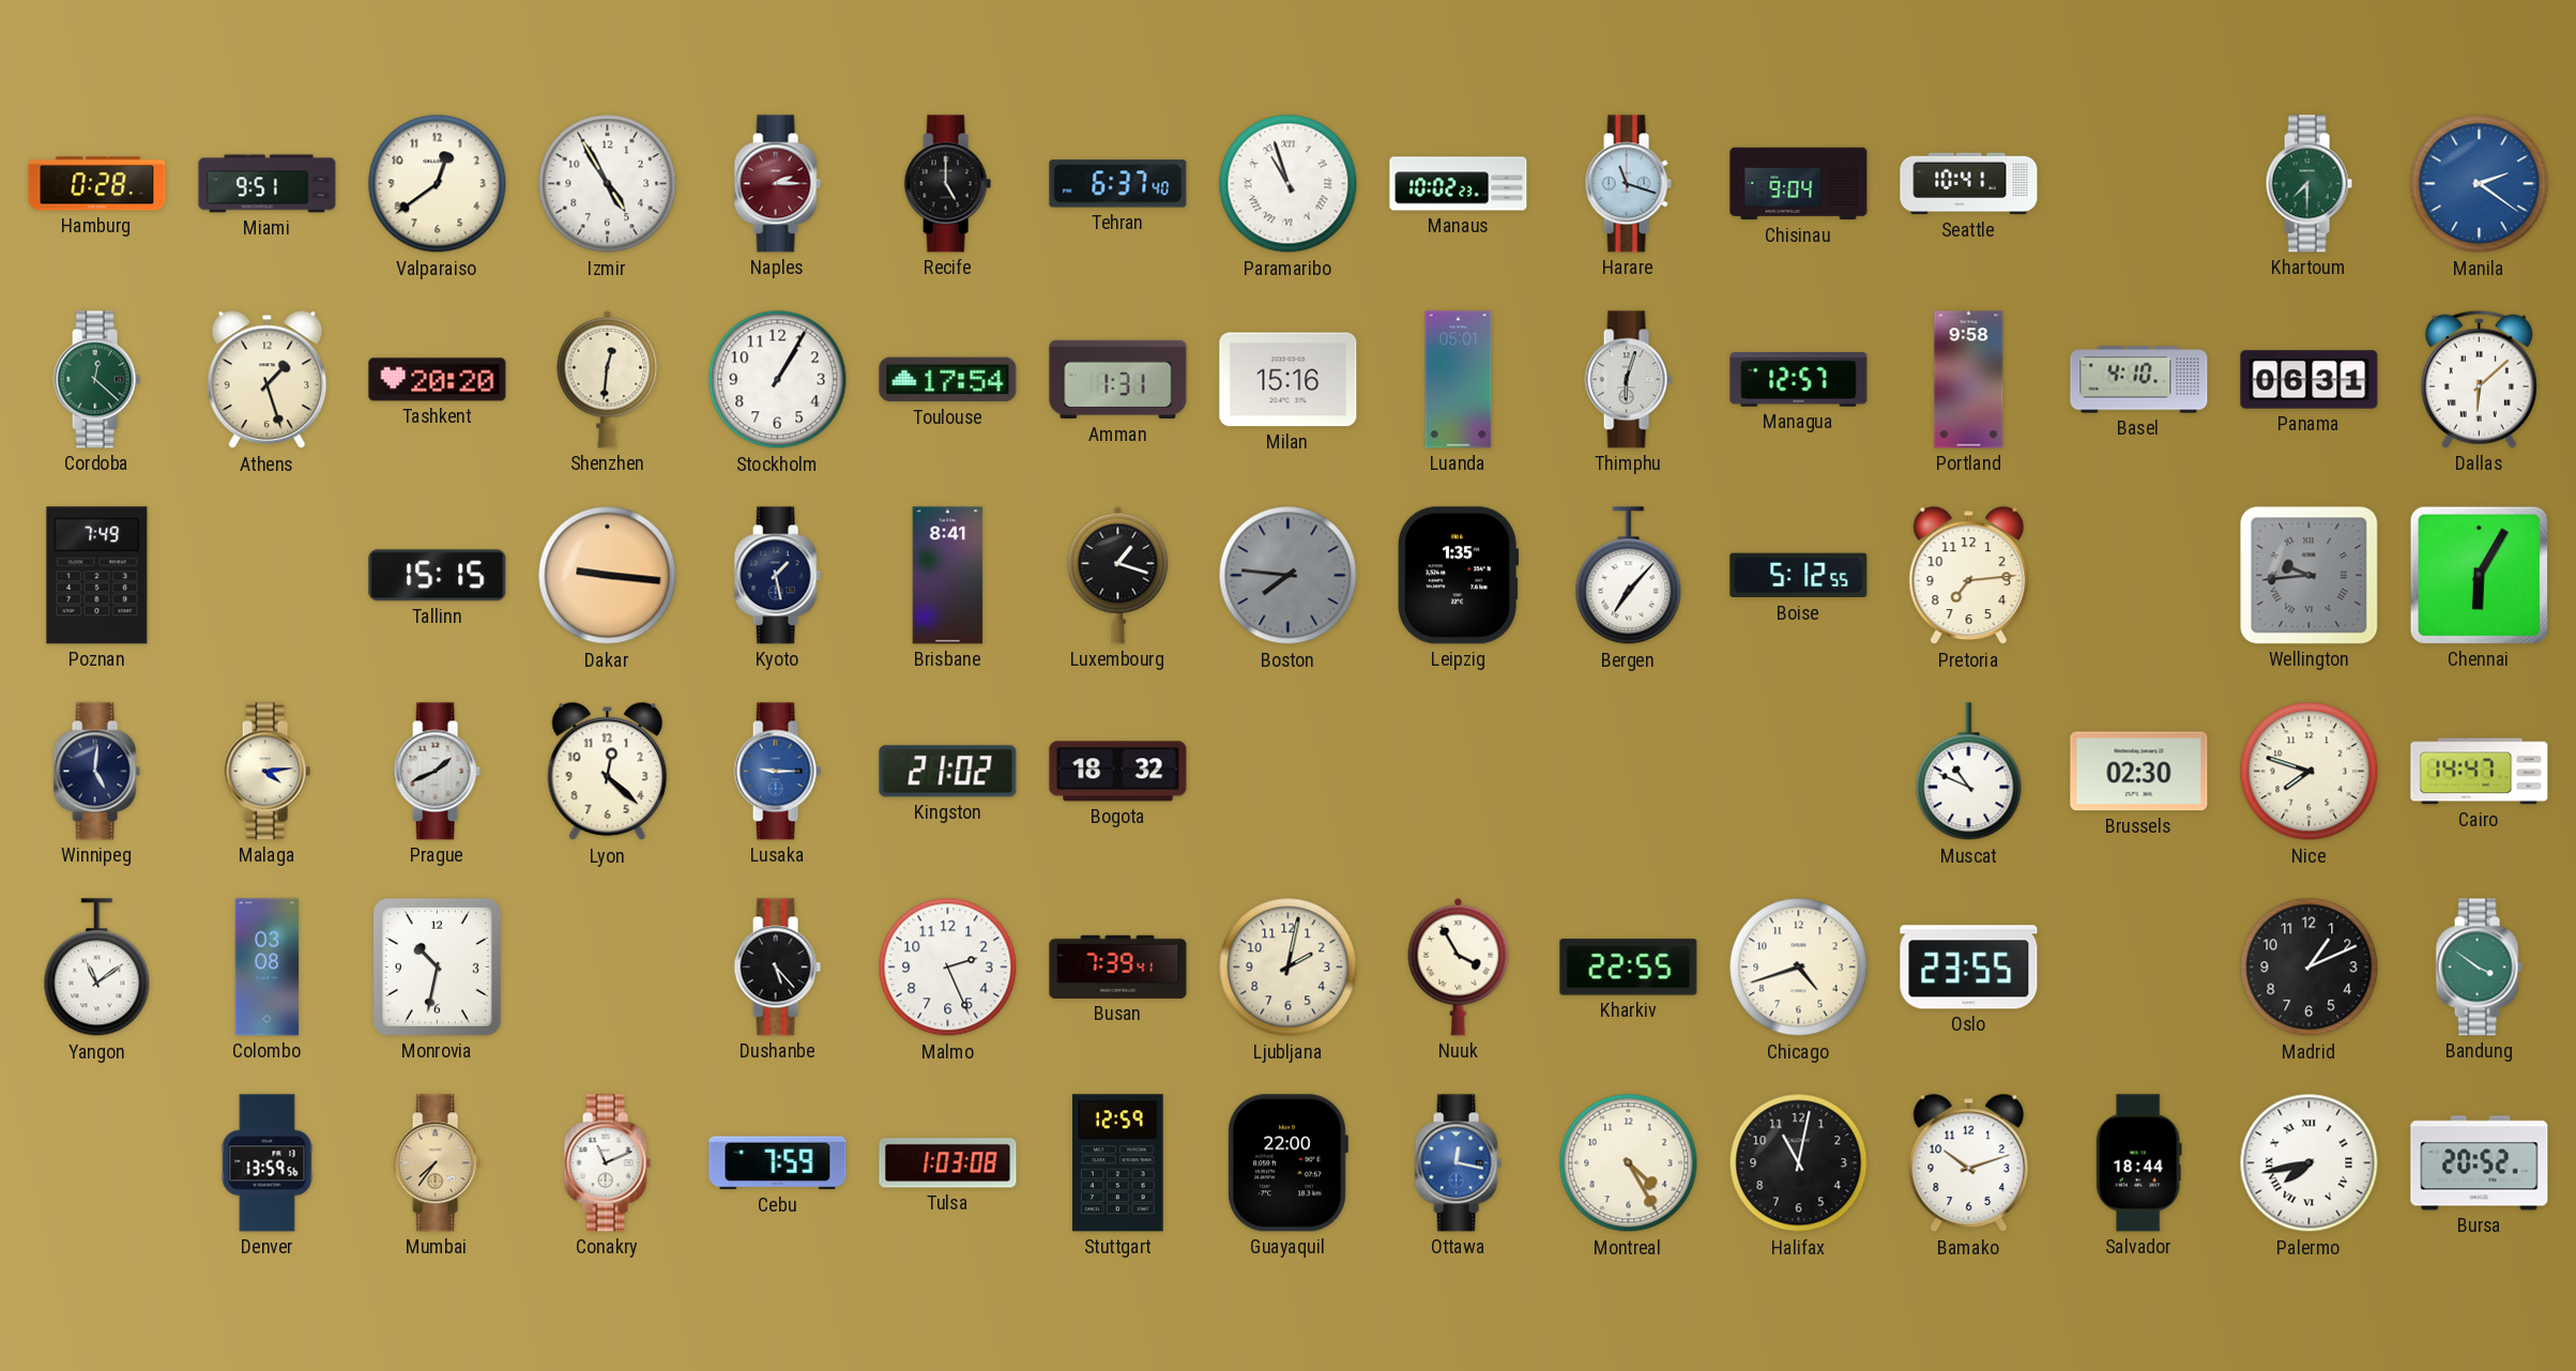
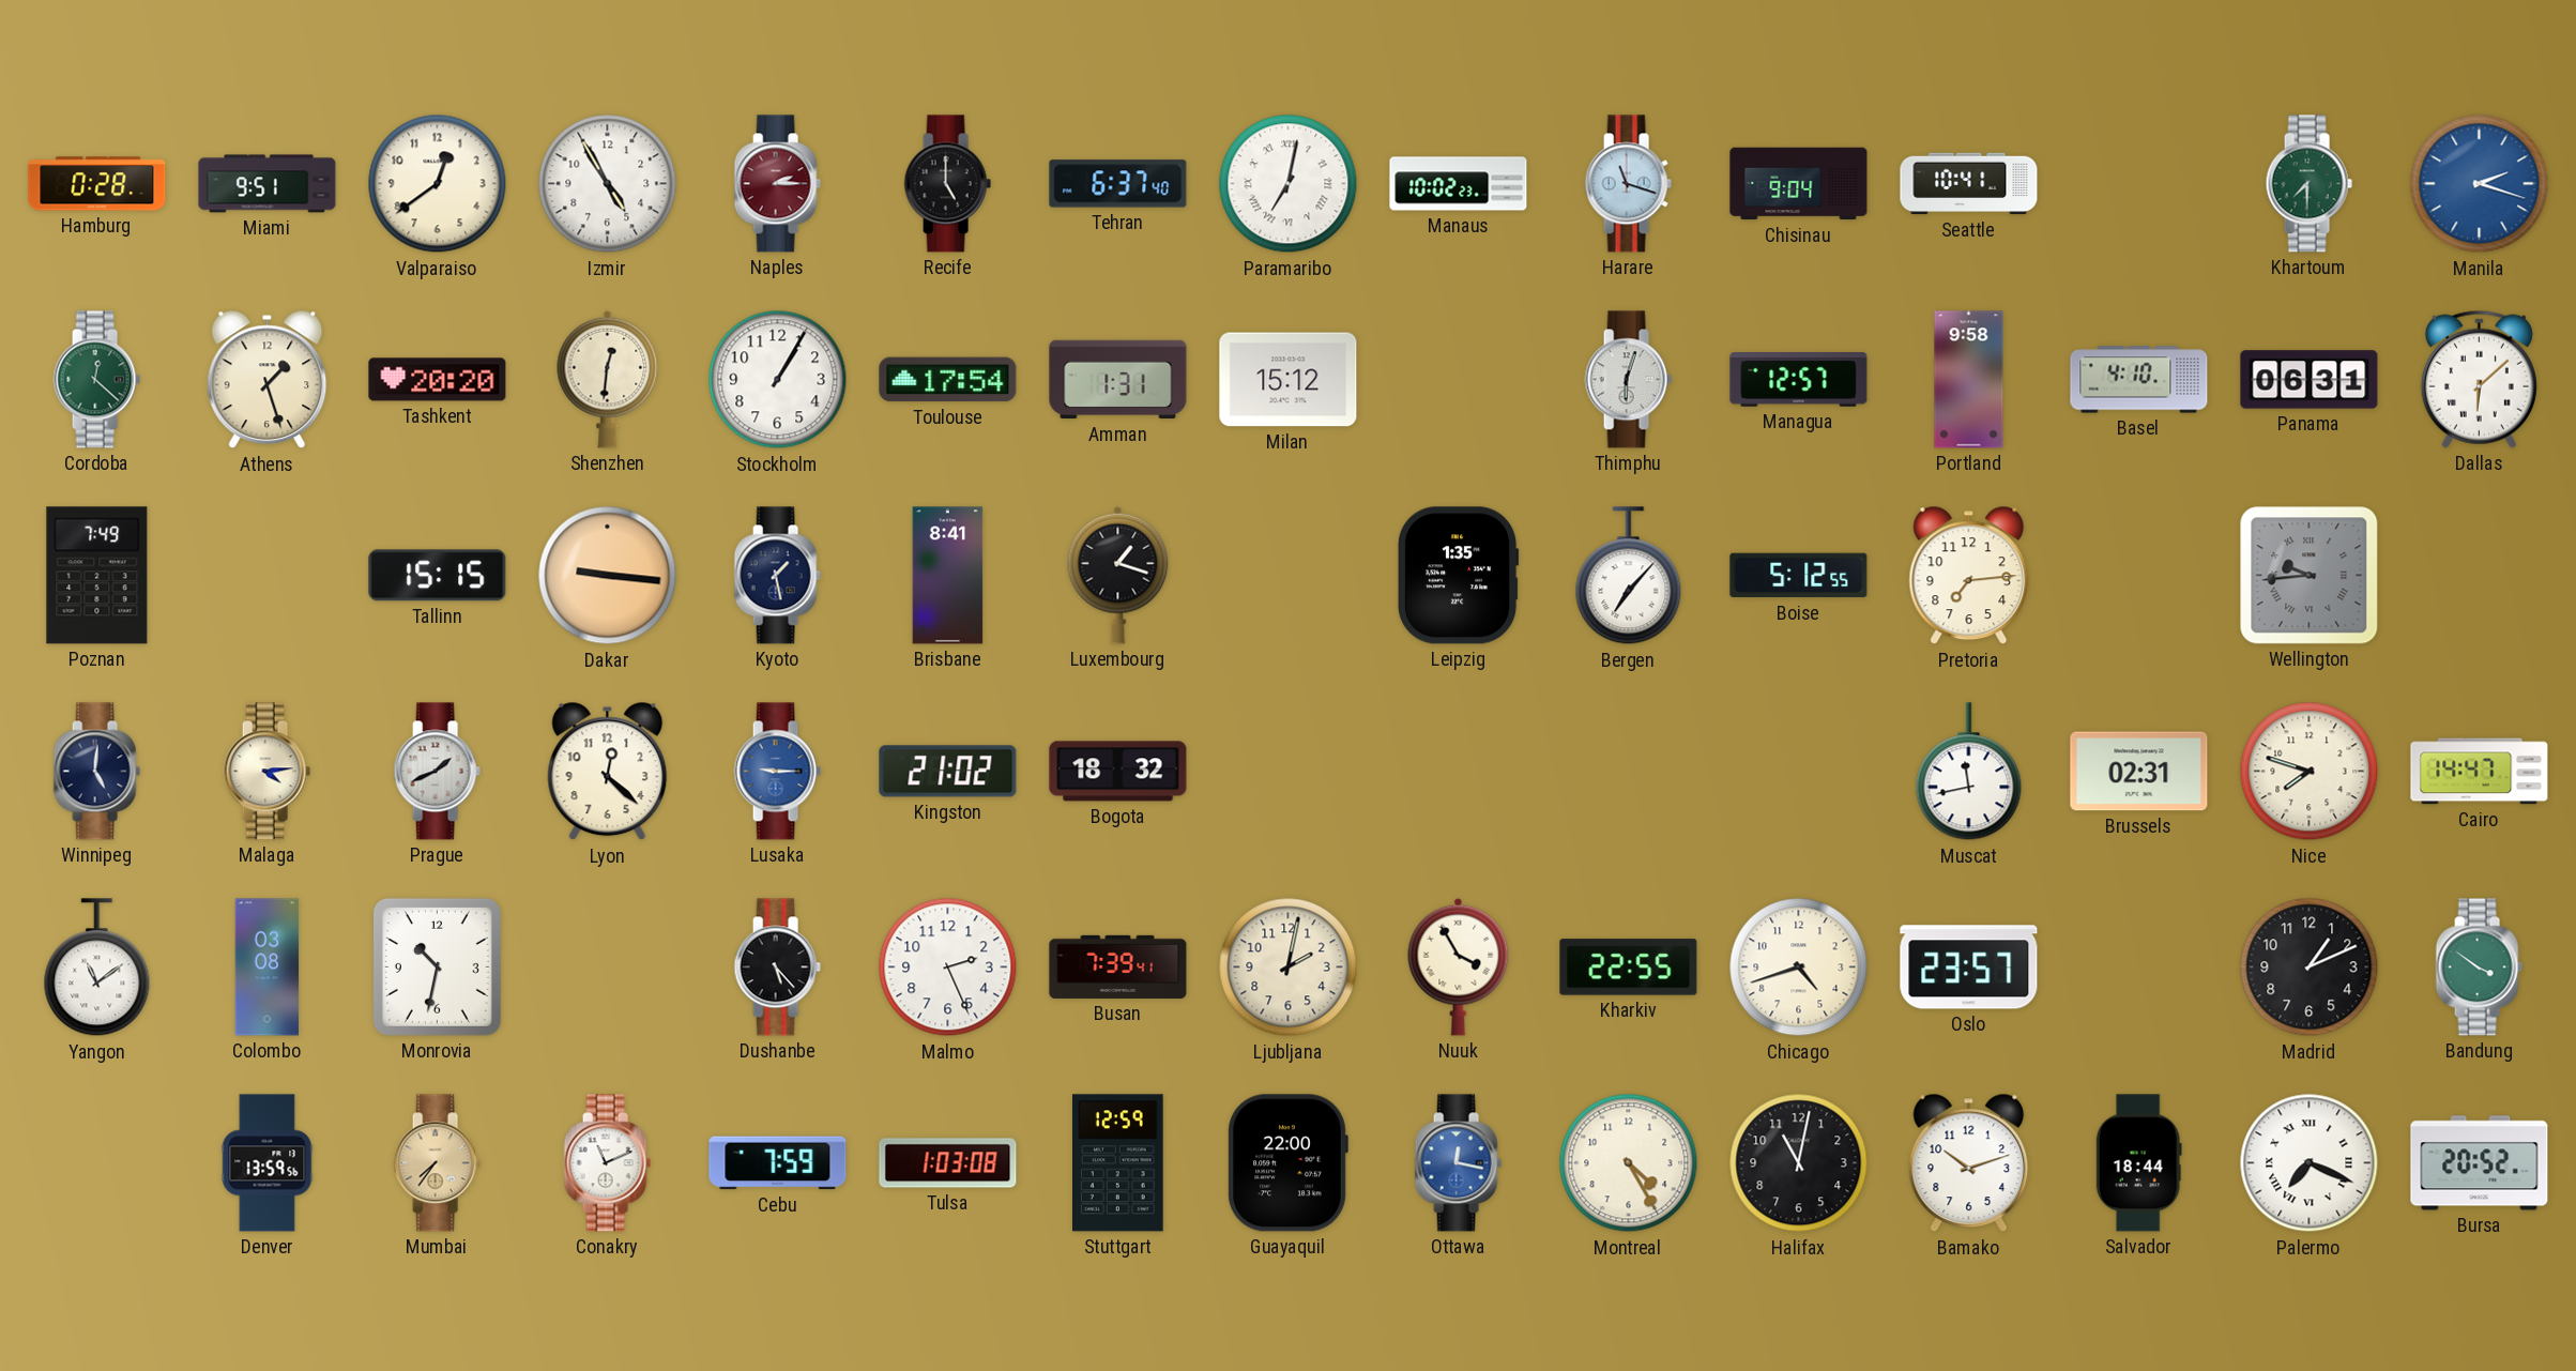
Paramaribo: 10:57 -> 7:02
Manila: 2:21 -> 2:18
Milan: 15:16 -> 15:12
Luanda: 05:01 -> none
Boston: 7:46 -> none
Chennai: 6:05 -> none
Muscat: 10:49 -> 11:43
Brussels: 02:30 -> 02:31
Oslo: 23:55 -> 23:57
Palermo: 7:43 -> 7:19
